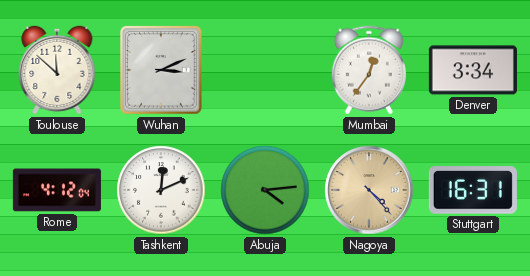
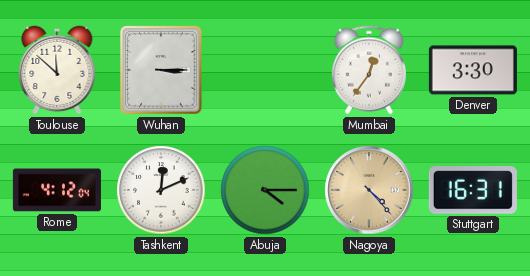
Wuhan: 3:11 -> 3:15
Denver: 3:34 -> 3:30
Abuja: 4:14 -> 4:15
